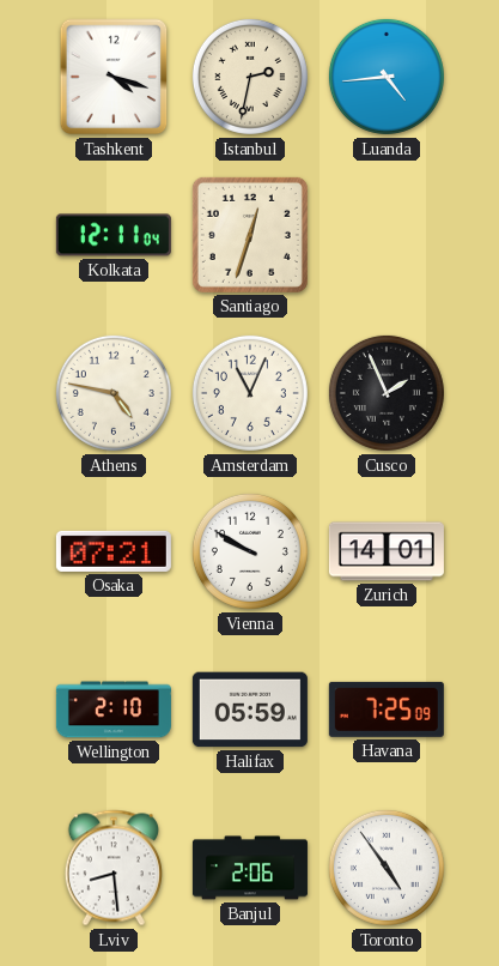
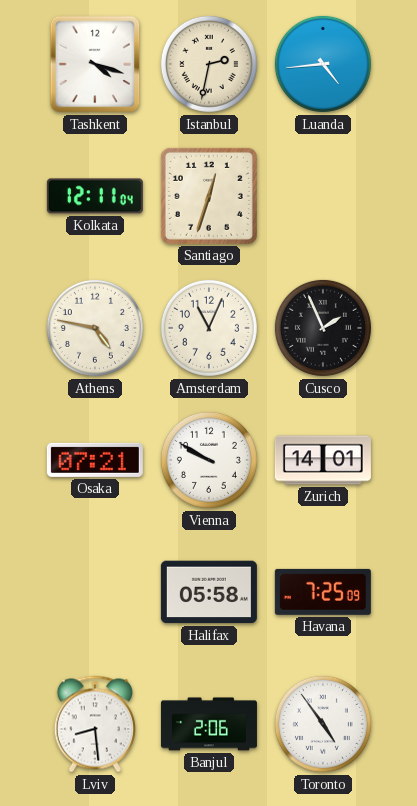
Wellington: 2:10 -> none
Halifax: 05:59 -> 05:58
